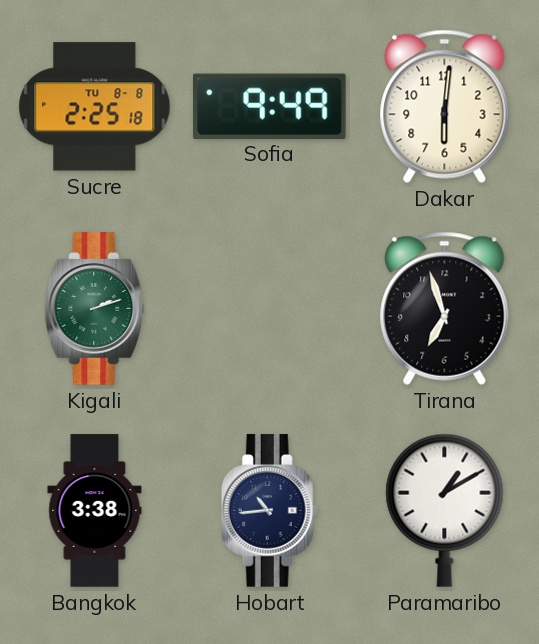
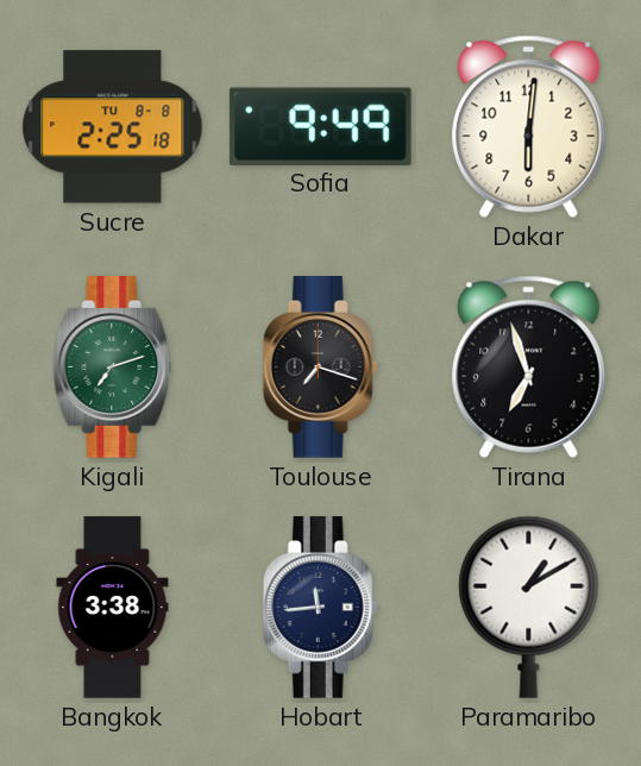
Kigali: 2:12 -> 7:12
Toulouse: none -> 7:18
Hobart: 10:44 -> 11:44
